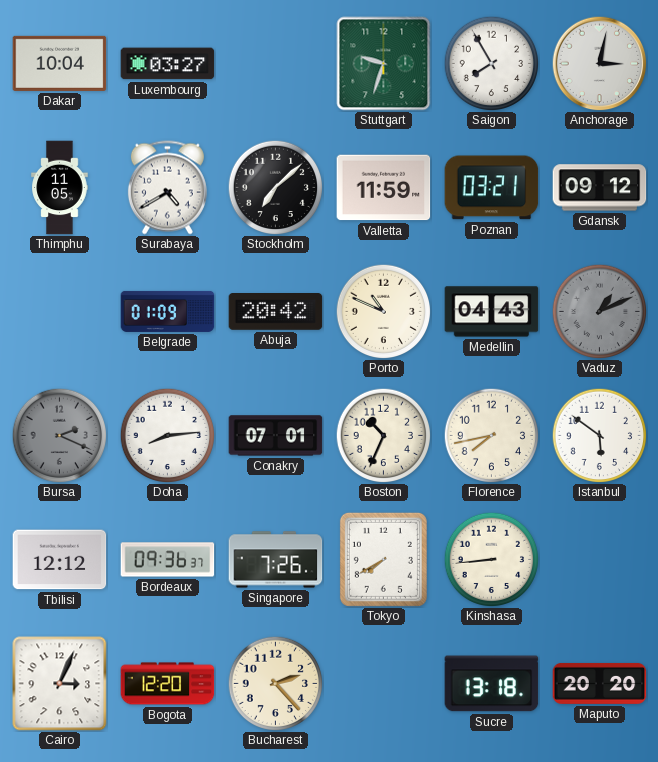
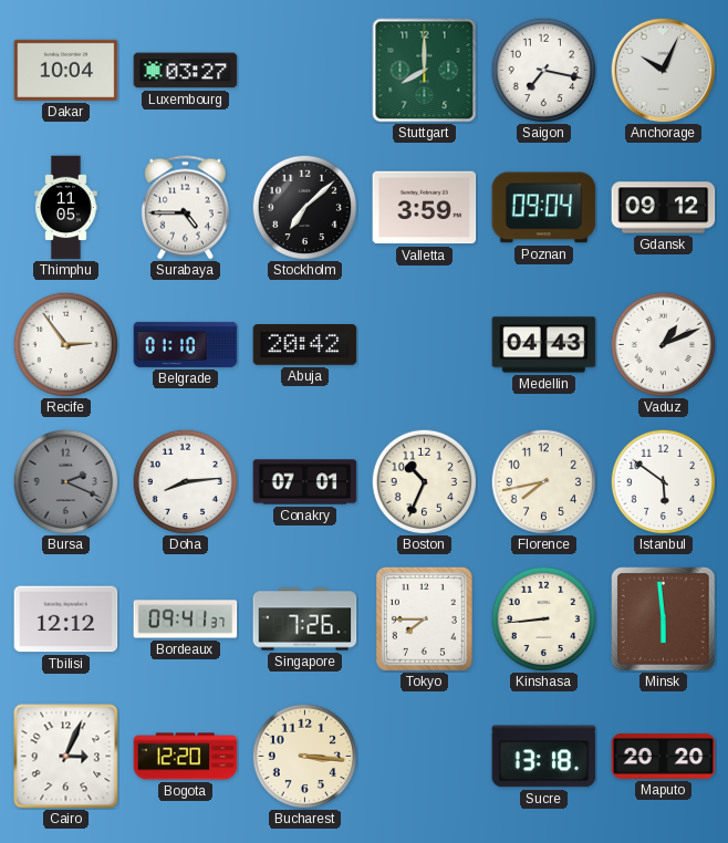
Stuttgart: 9:33 -> 8:00
Saigon: 7:55 -> 7:17
Anchorage: 3:02 -> 10:04
Surabaya: 4:40 -> 4:45
Valletta: 11:59 -> 3:59
Poznan: 03:21 -> 09:04
Recife: none -> 2:54
Belgrade: 01:09 -> 01:10
Porto: 10:49 -> none
Vaduz dial: grey -> white
Bordeaux: 09:36 -> 09:41
Tokyo: 7:40 -> 7:45
Minsk: none -> 5:59
Bucharest: 2:23 -> 3:16
